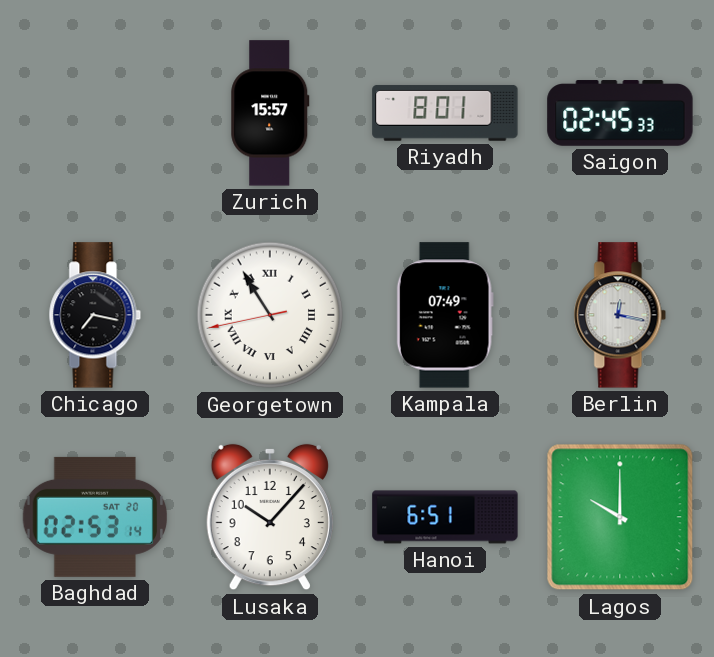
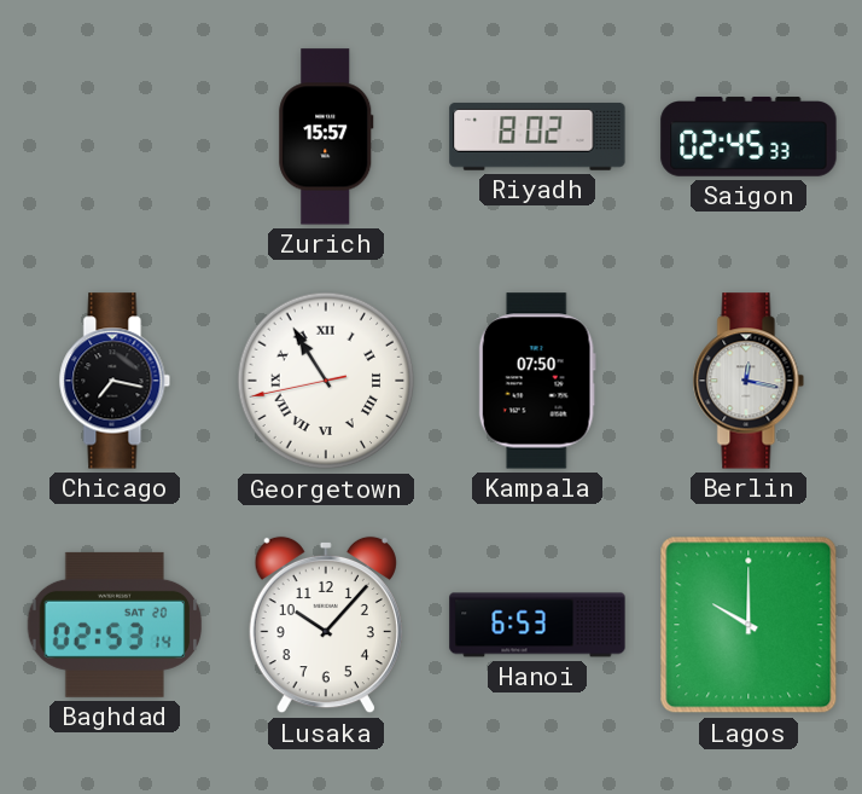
Riyadh: 8:01 -> 8:02
Kampala: 07:49 -> 07:50
Hanoi: 6:51 -> 6:53
